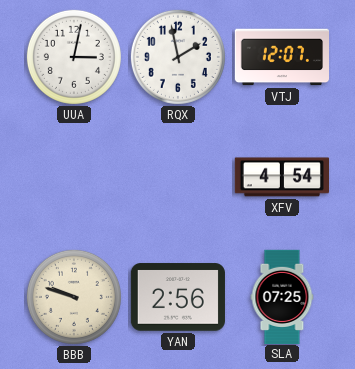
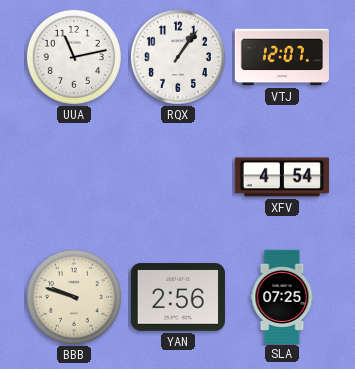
UUA: 3:02 -> 11:13
RQX: 1:58 -> 1:06
